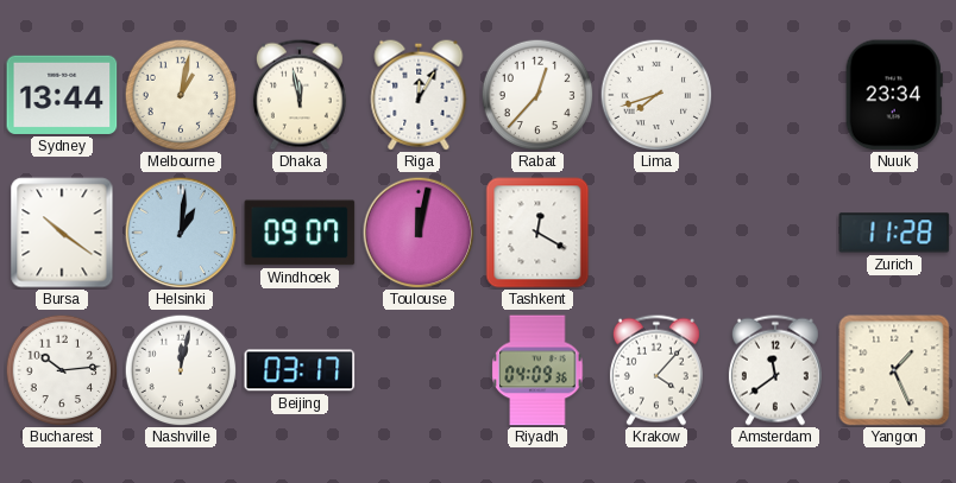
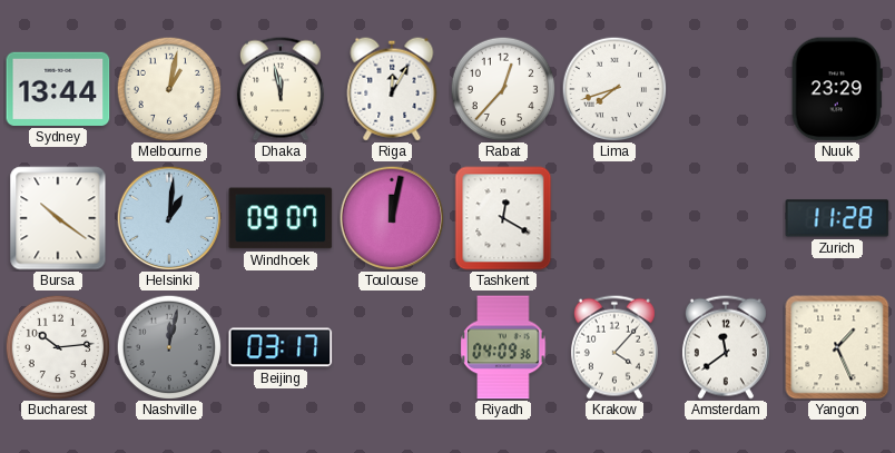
Nuuk: 23:34 -> 23:29
Nashville dial: white -> grey
